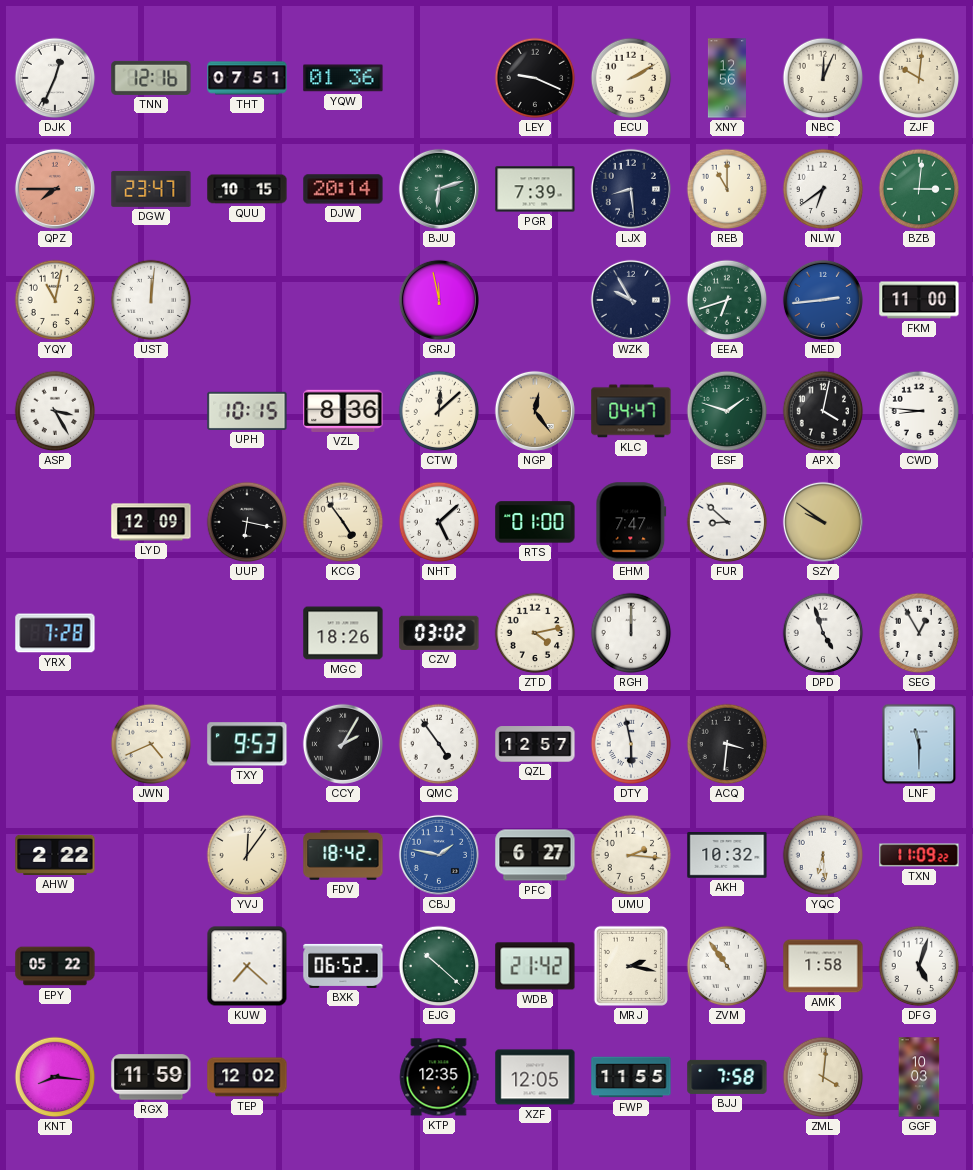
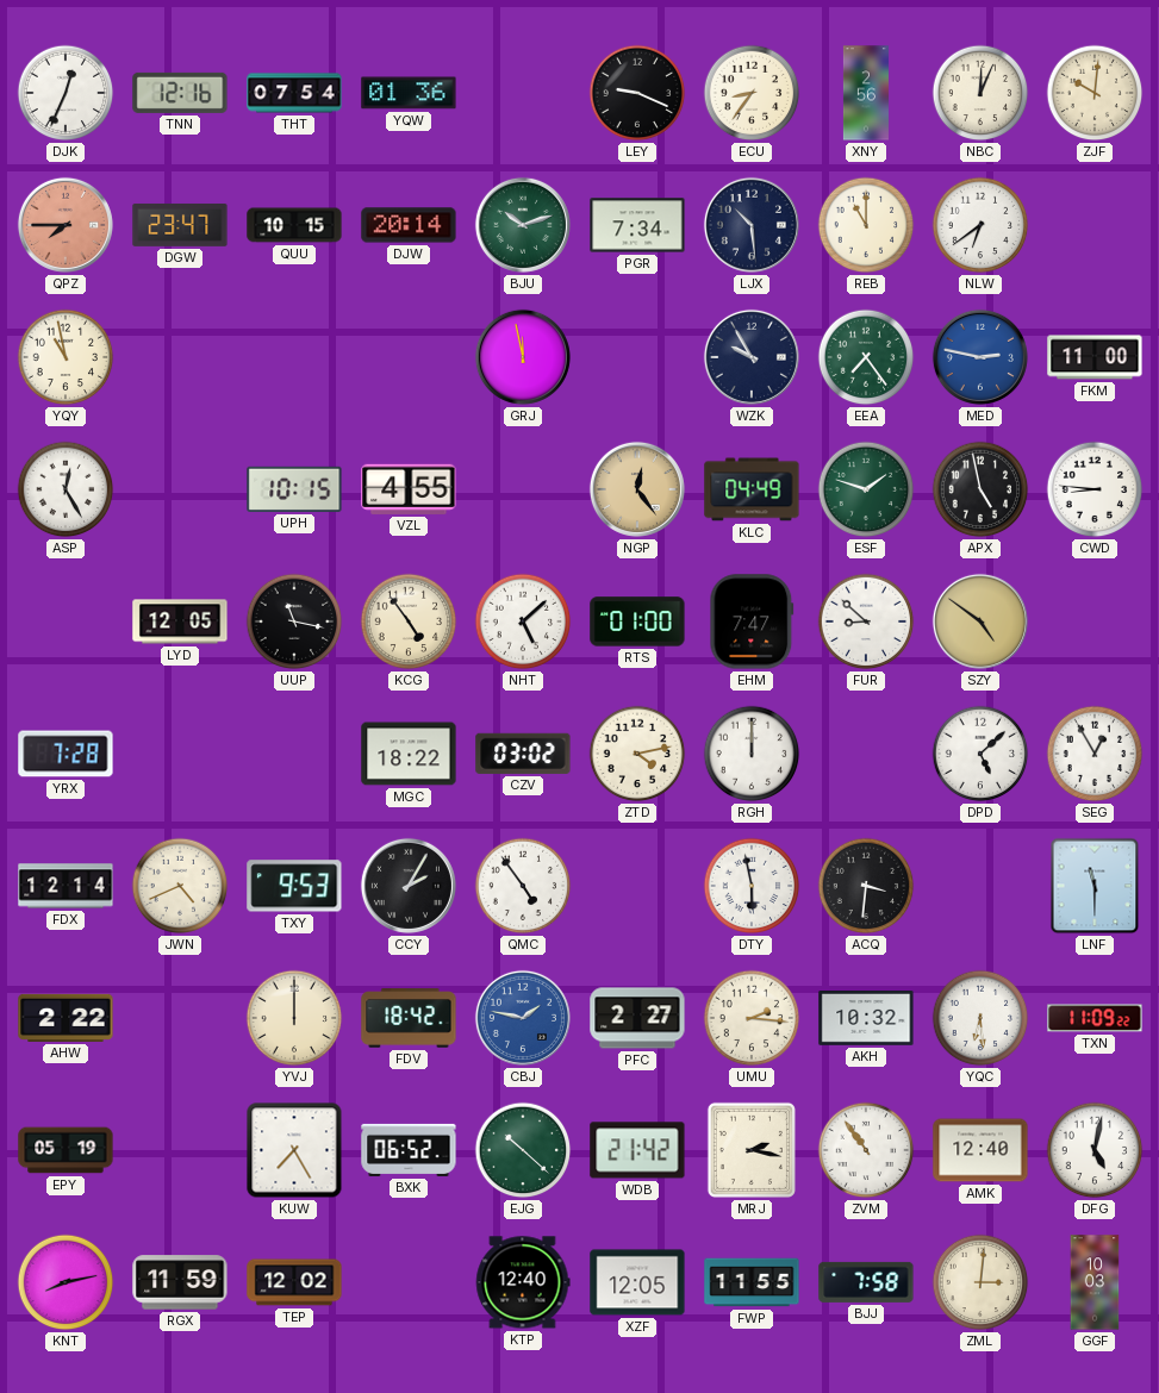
THT: 07:51 -> 07:54
ECU: 2:10 -> 8:36
XNY: 12:56 -> 2:56
BJU: 6:12 -> 10:12
PGR: 7:39 -> 7:34
LJX: 8:29 -> 10:29
BZB: 3:01 -> none
YQY: 11:02 -> 10:58
UST: 12:01 -> none
EEA: 6:42 -> 7:24
MED: 2:44 -> 2:47
ASP: 3:25 -> 12:25
VZL: 8:36 -> 4:55
CTW: 12:08 -> none
KLC: 04:47 -> 04:49
APX: 4:02 -> 4:58
LYD: 12:09 -> 12:05
UUP: 6:17 -> 11:17
SZY: 9:51 -> 4:51
MGC: 18:26 -> 18:22
DPD: 4:57 -> 5:08
FDX: none -> 12:14
QZL: 12:57 -> none
YVJ: 12:06 -> 12:00
PFC: 6:27 -> 2:27
EPY: 05:22 -> 05:19
KUW: 7:22 -> 7:25
AMK: 1:58 -> 12:40
DFG: 5:03 -> 5:02
KNT: 8:16 -> 8:13
KTP: 12:35 -> 12:40
ZML: 4:01 -> 3:01
